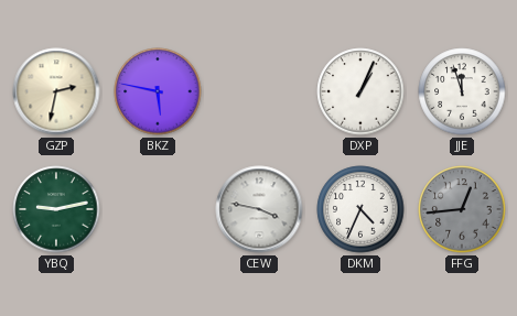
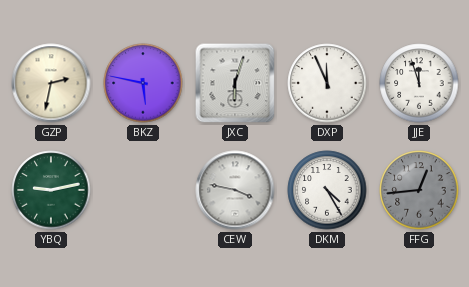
JXC: none -> 6:03
DXP: 1:04 -> 11:56
DKM: 4:34 -> 4:25
